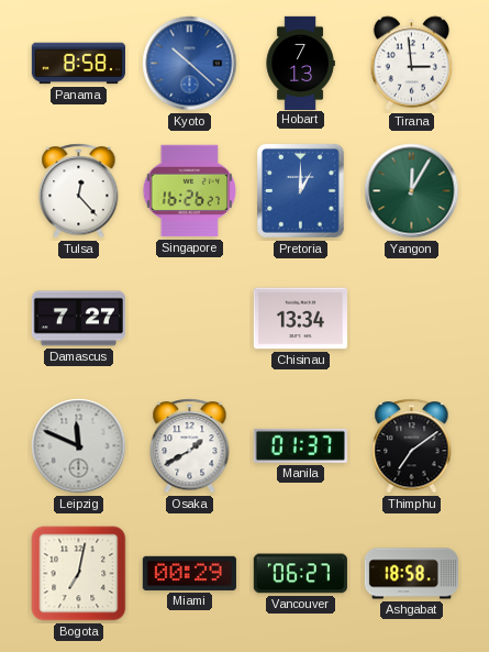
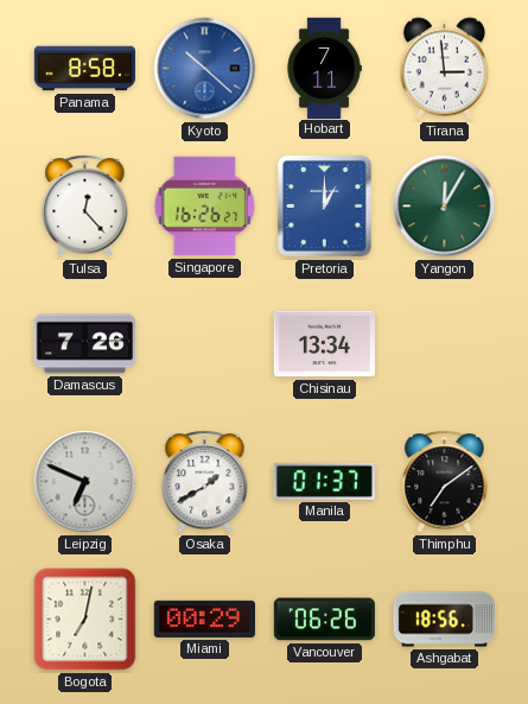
Hobart: 7:13 -> 7:11
Damascus: 7:27 -> 7:26
Leipzig: 11:49 -> 6:49
Vancouver: 06:27 -> 06:26
Ashgabat: 18:58 -> 18:56
